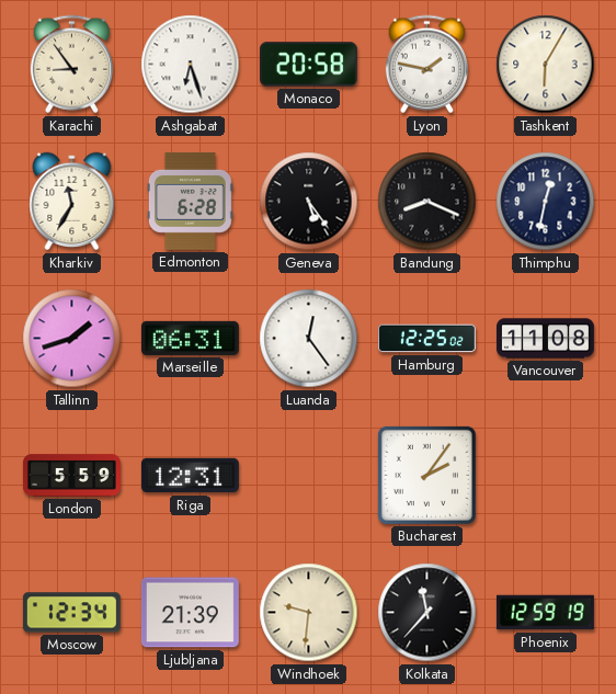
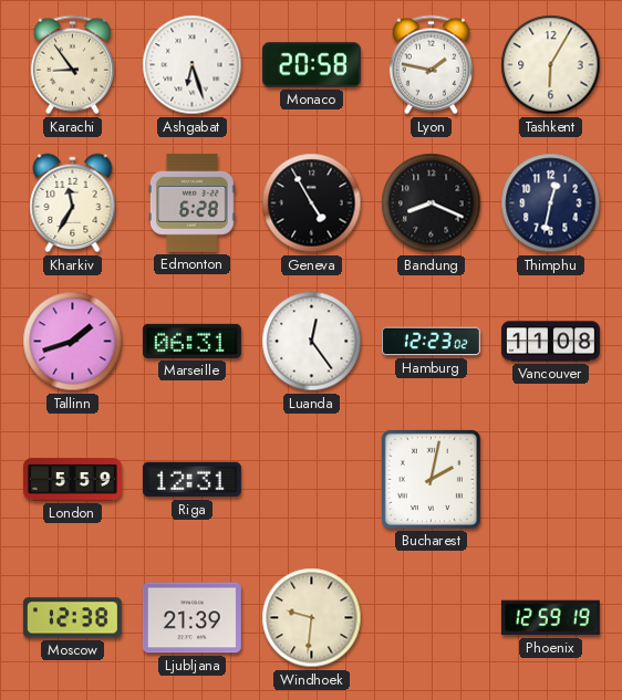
Geneva: 5:24 -> 4:55
Hamburg: 12:25 -> 12:23
Bucharest: 2:06 -> 2:02
Moscow: 12:34 -> 12:38
Kolkata: 11:37 -> none
